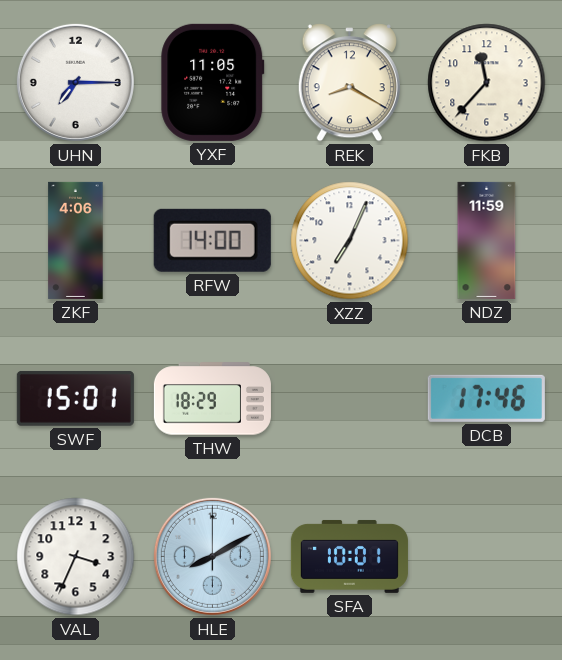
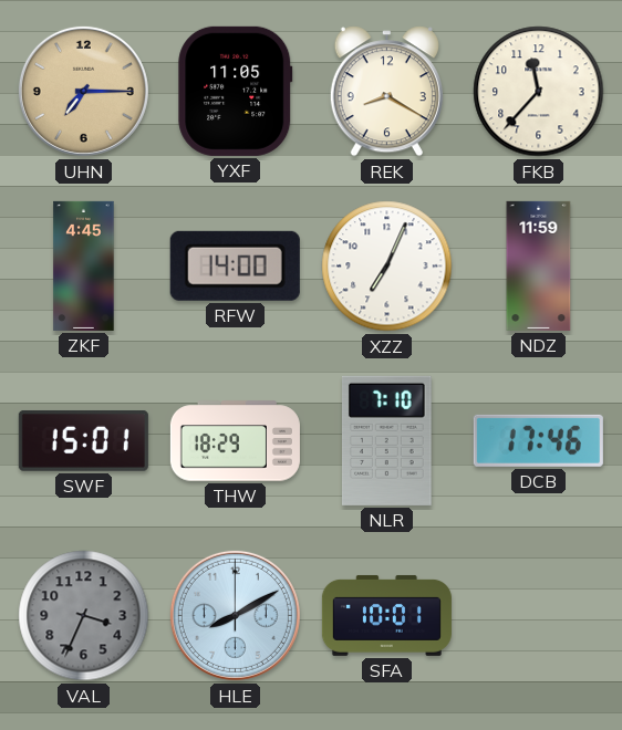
UHN dial: white -> champagne
ZKF: 4:06 -> 4:45
NLR: none -> 7:10
VAL dial: white -> grey
